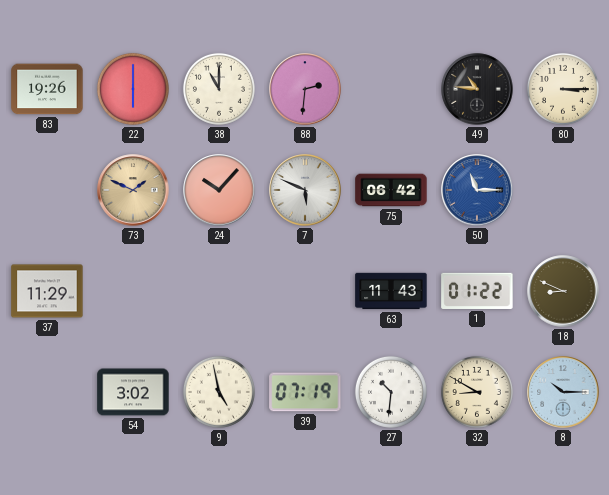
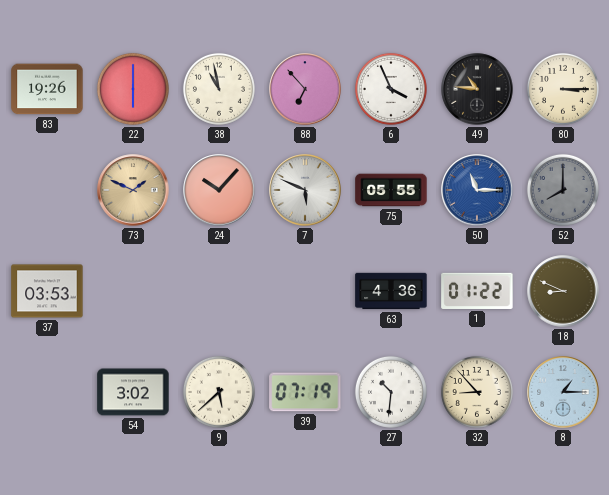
38: 11:00 -> 10:58
88: 2:31 -> 6:53
6: none -> 3:56
75: 06:42 -> 05:55
52: none -> 8:00
37: 11:29 -> 03:53
63: 11:43 -> 4:36
9: 4:58 -> 5:38
32: 8:50 -> 8:53
8: 10:15 -> 1:15
